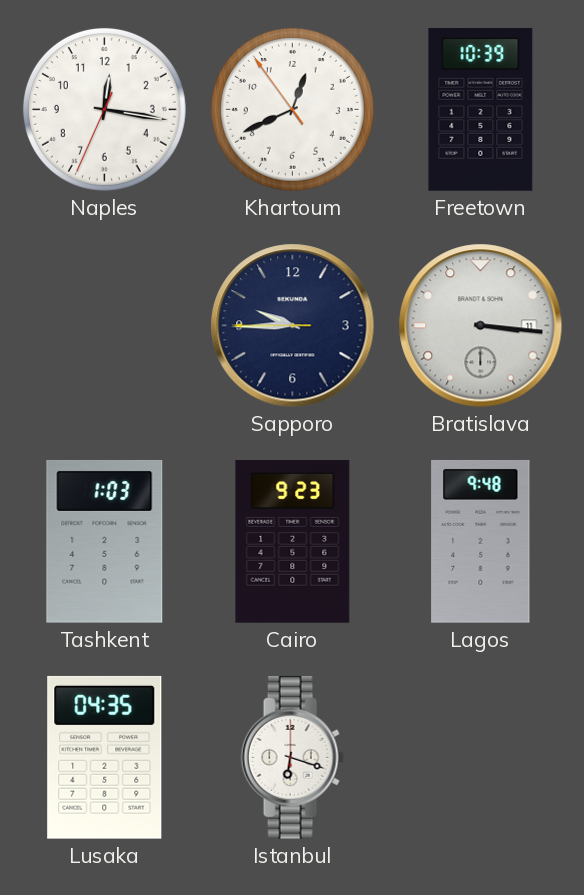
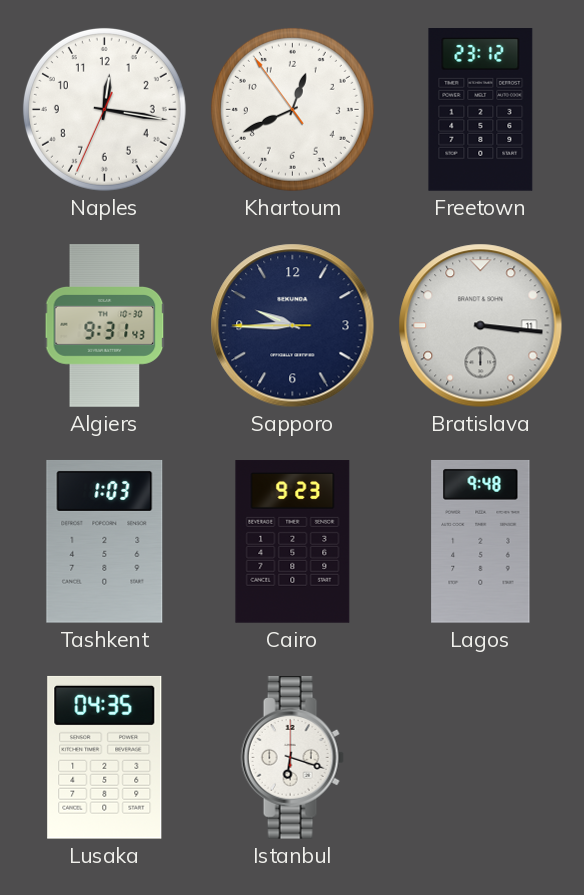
Freetown: 10:39 -> 23:12
Algiers: none -> 9:31
